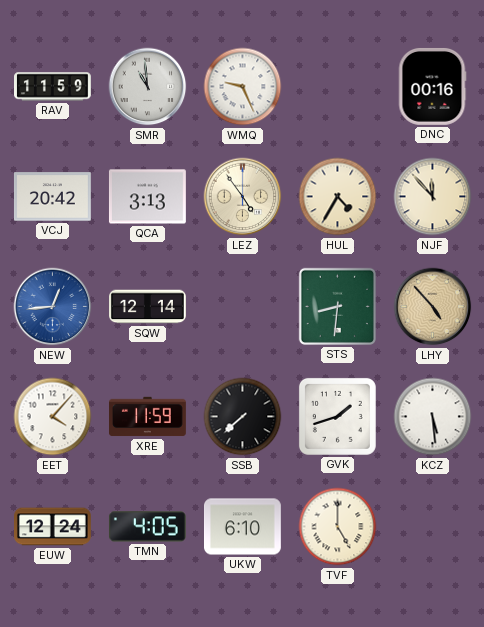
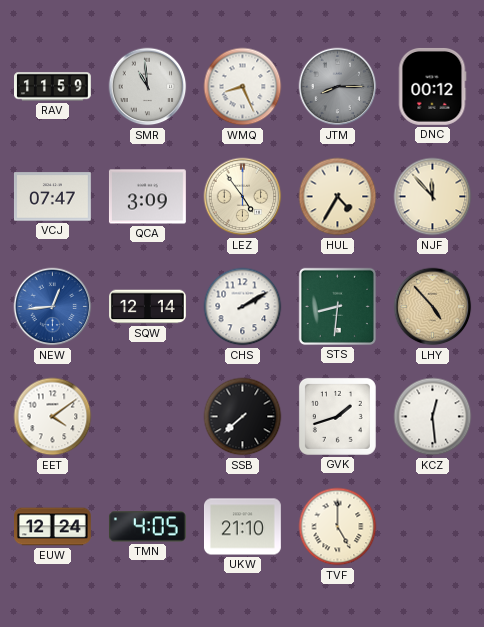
WMQ: 9:26 -> 8:26
JTM: none -> 8:15
DNC: 00:16 -> 00:12
VCJ: 20:42 -> 07:47
QCA: 3:13 -> 3:09
CHS: none -> 2:10
EET: 4:07 -> 4:09
XRE: 11:59 -> none
KCZ: 5:29 -> 12:29
UKW: 6:10 -> 21:10
